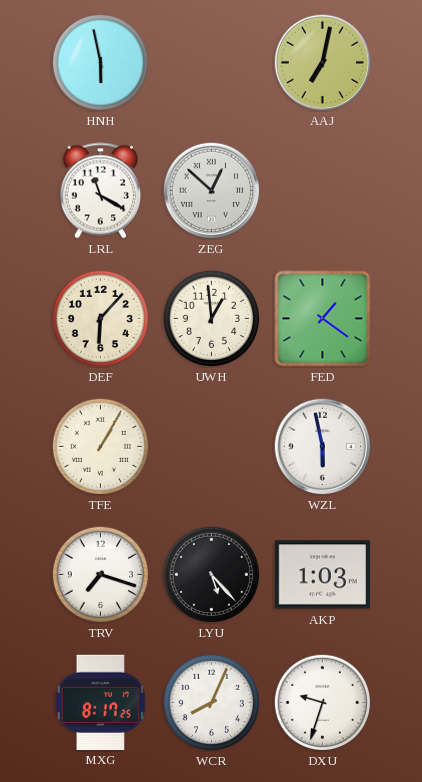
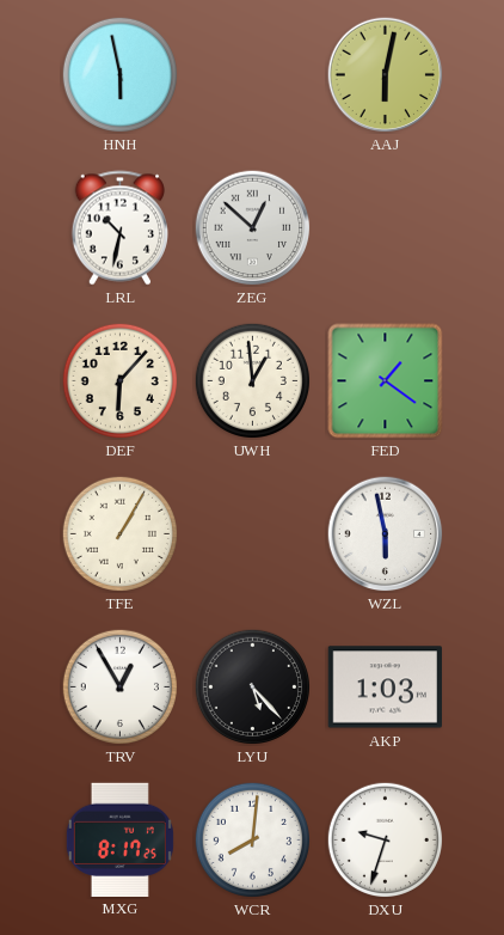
AAJ: 7:02 -> 6:02
LRL: 11:20 -> 10:32
TRV: 7:18 -> 12:55
WCR: 8:04 -> 8:01
